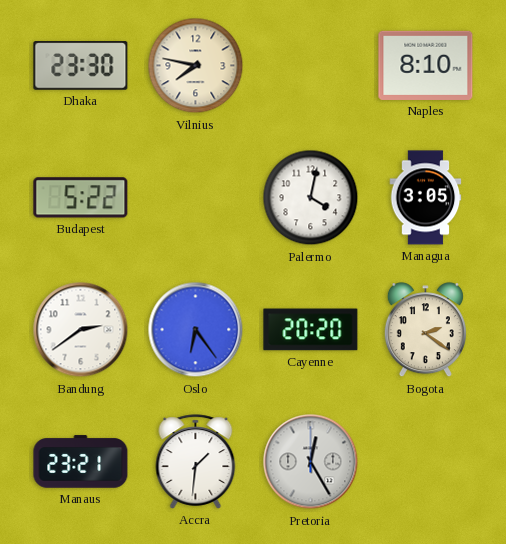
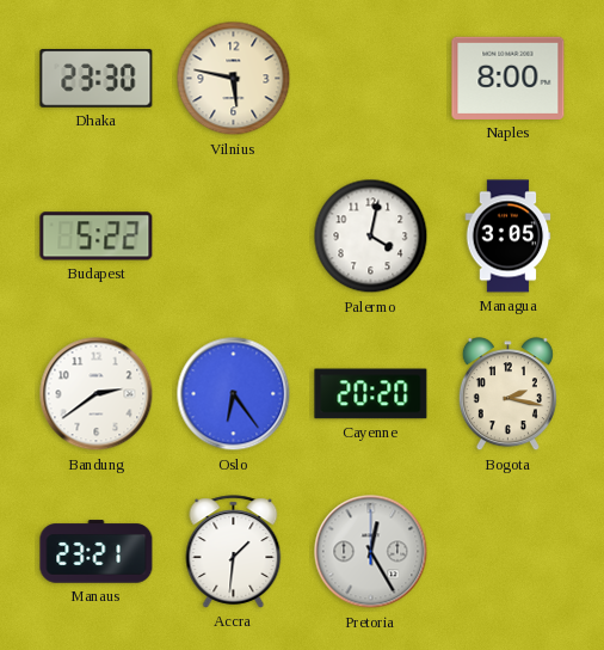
Vilnius: 7:47 -> 5:47
Naples: 8:10 -> 8:00
Bogota: 2:21 -> 2:17
